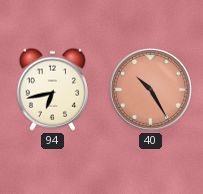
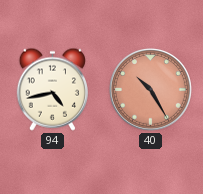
94: 6:43 -> 4:43
